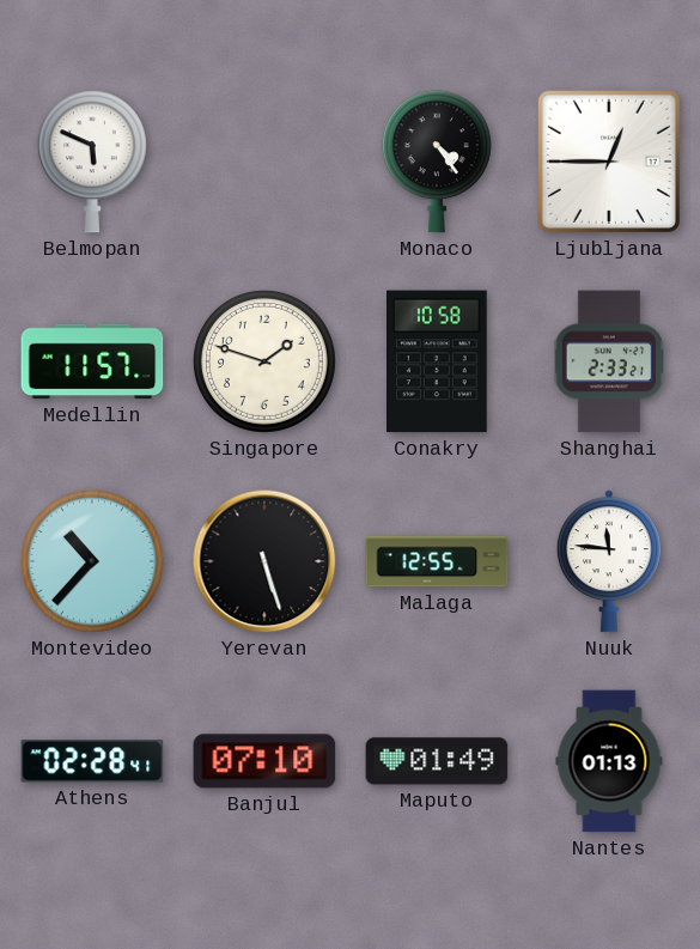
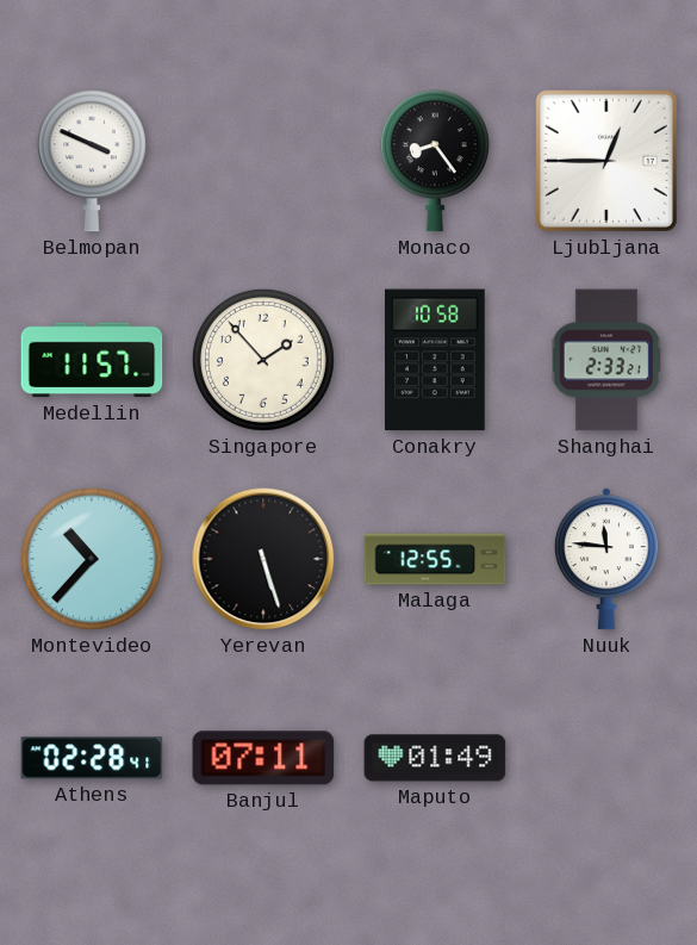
Belmopan: 5:49 -> 3:49
Monaco: 4:24 -> 8:24
Singapore: 1:48 -> 1:53
Banjul: 07:10 -> 07:11
Nantes: 01:13 -> none
